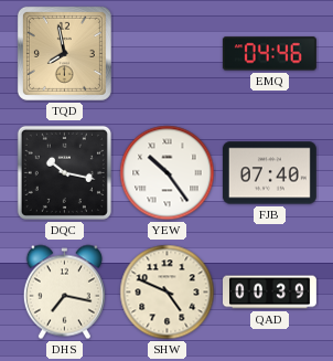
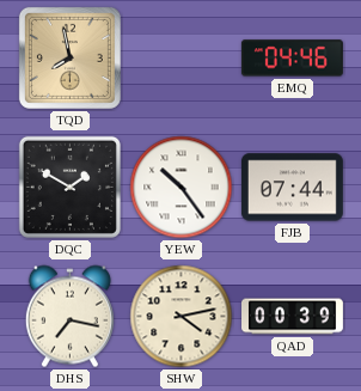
DQC: 10:17 -> 1:50
FJB: 07:40 -> 07:44
SHW: 4:49 -> 4:13
